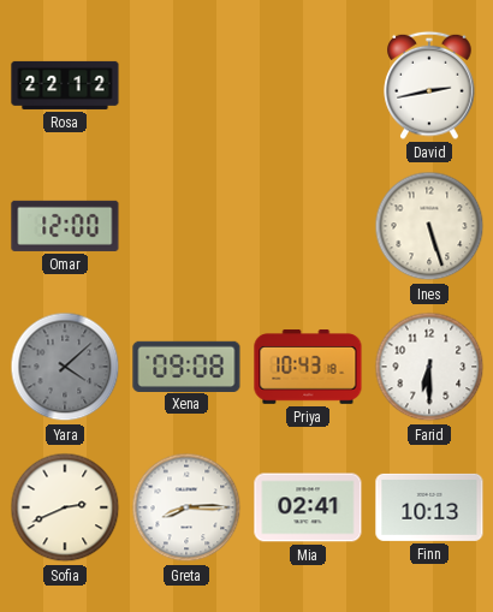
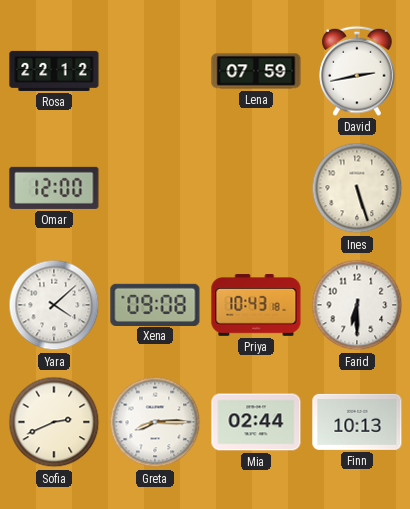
Lena: none -> 07:59
Yara dial: grey -> white
Mia: 02:41 -> 02:44
